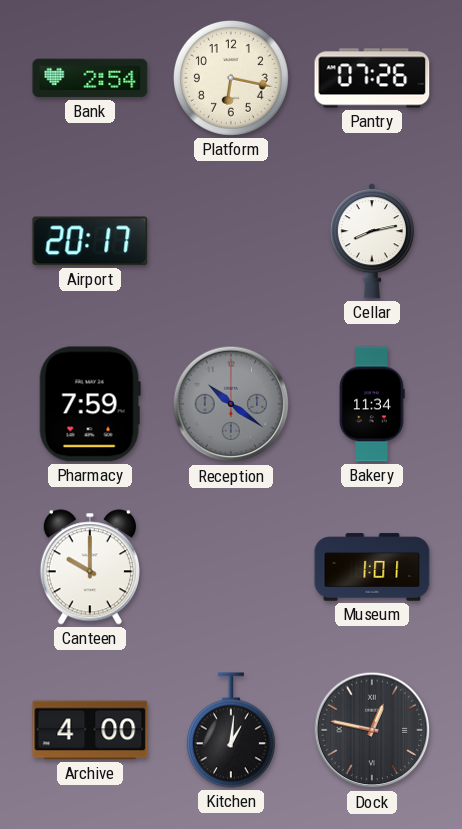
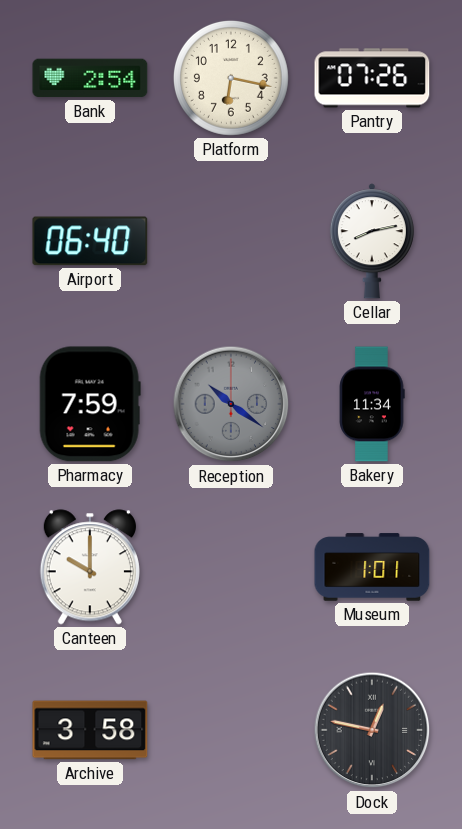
Airport: 20:17 -> 06:40
Archive: 4:00 -> 3:58
Kitchen: 1:01 -> none
